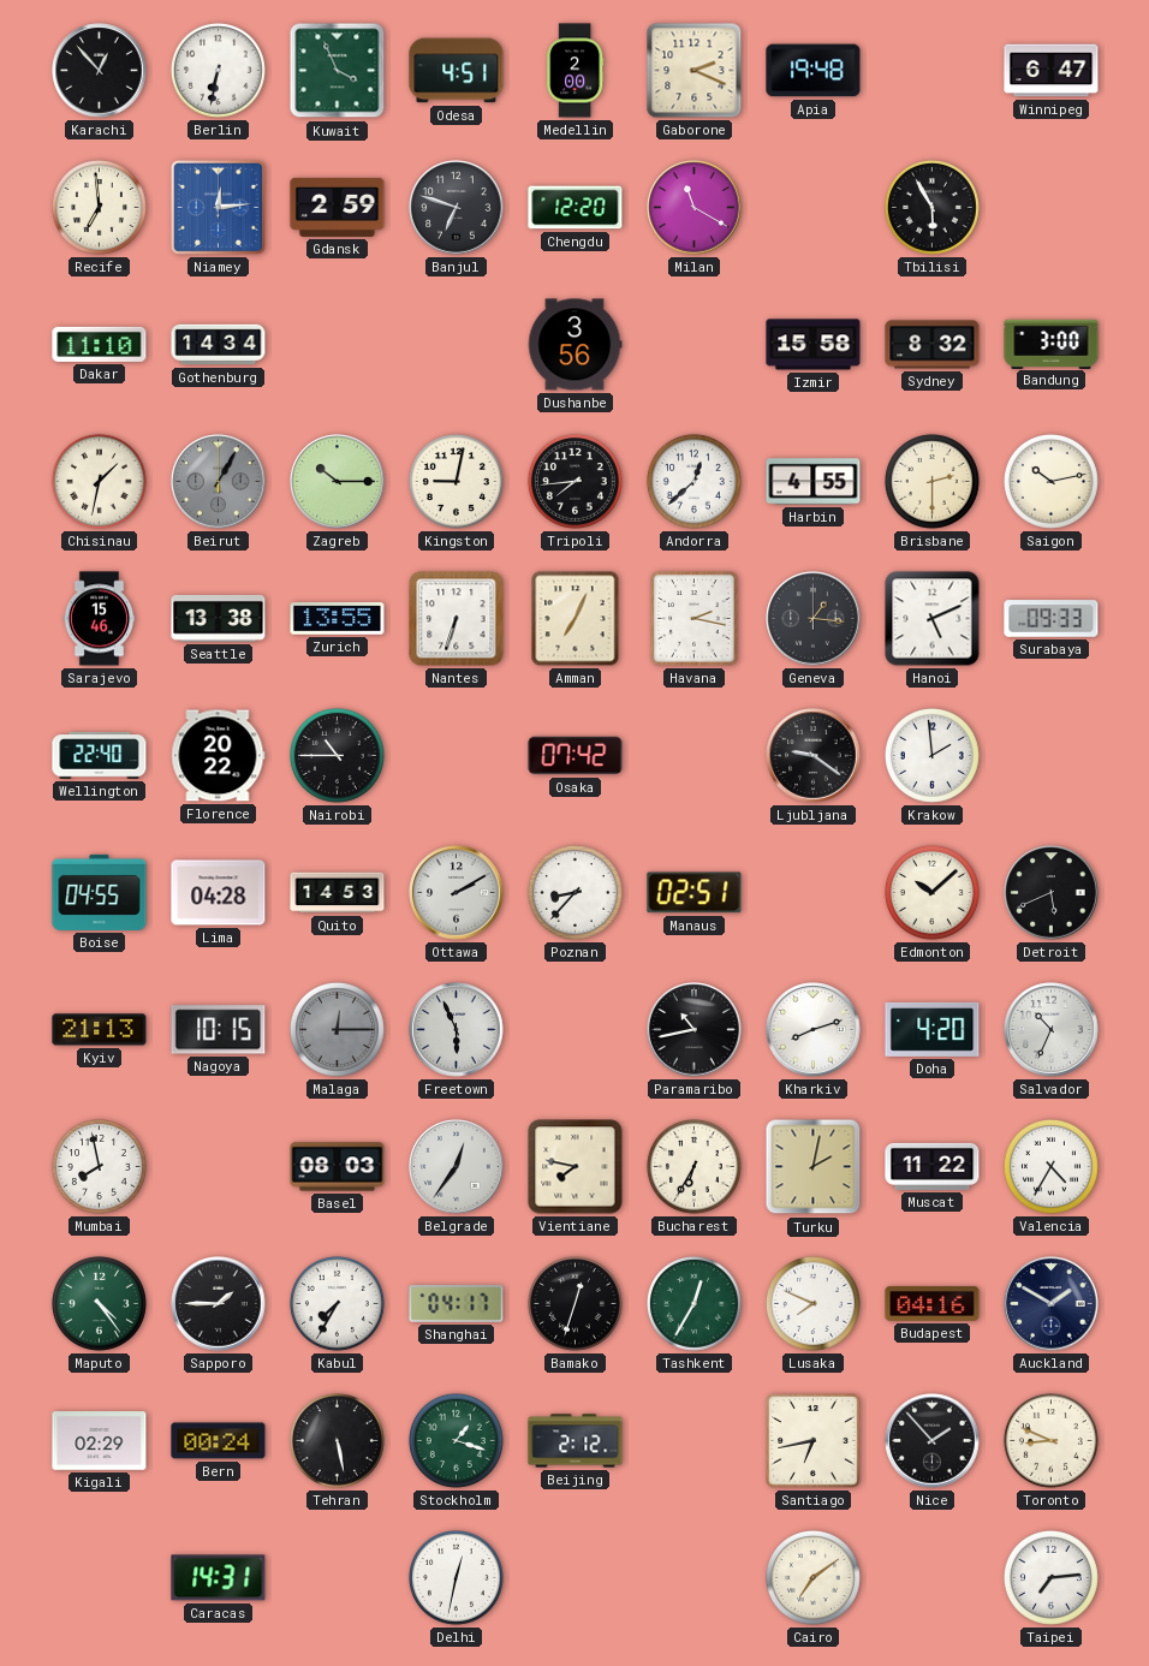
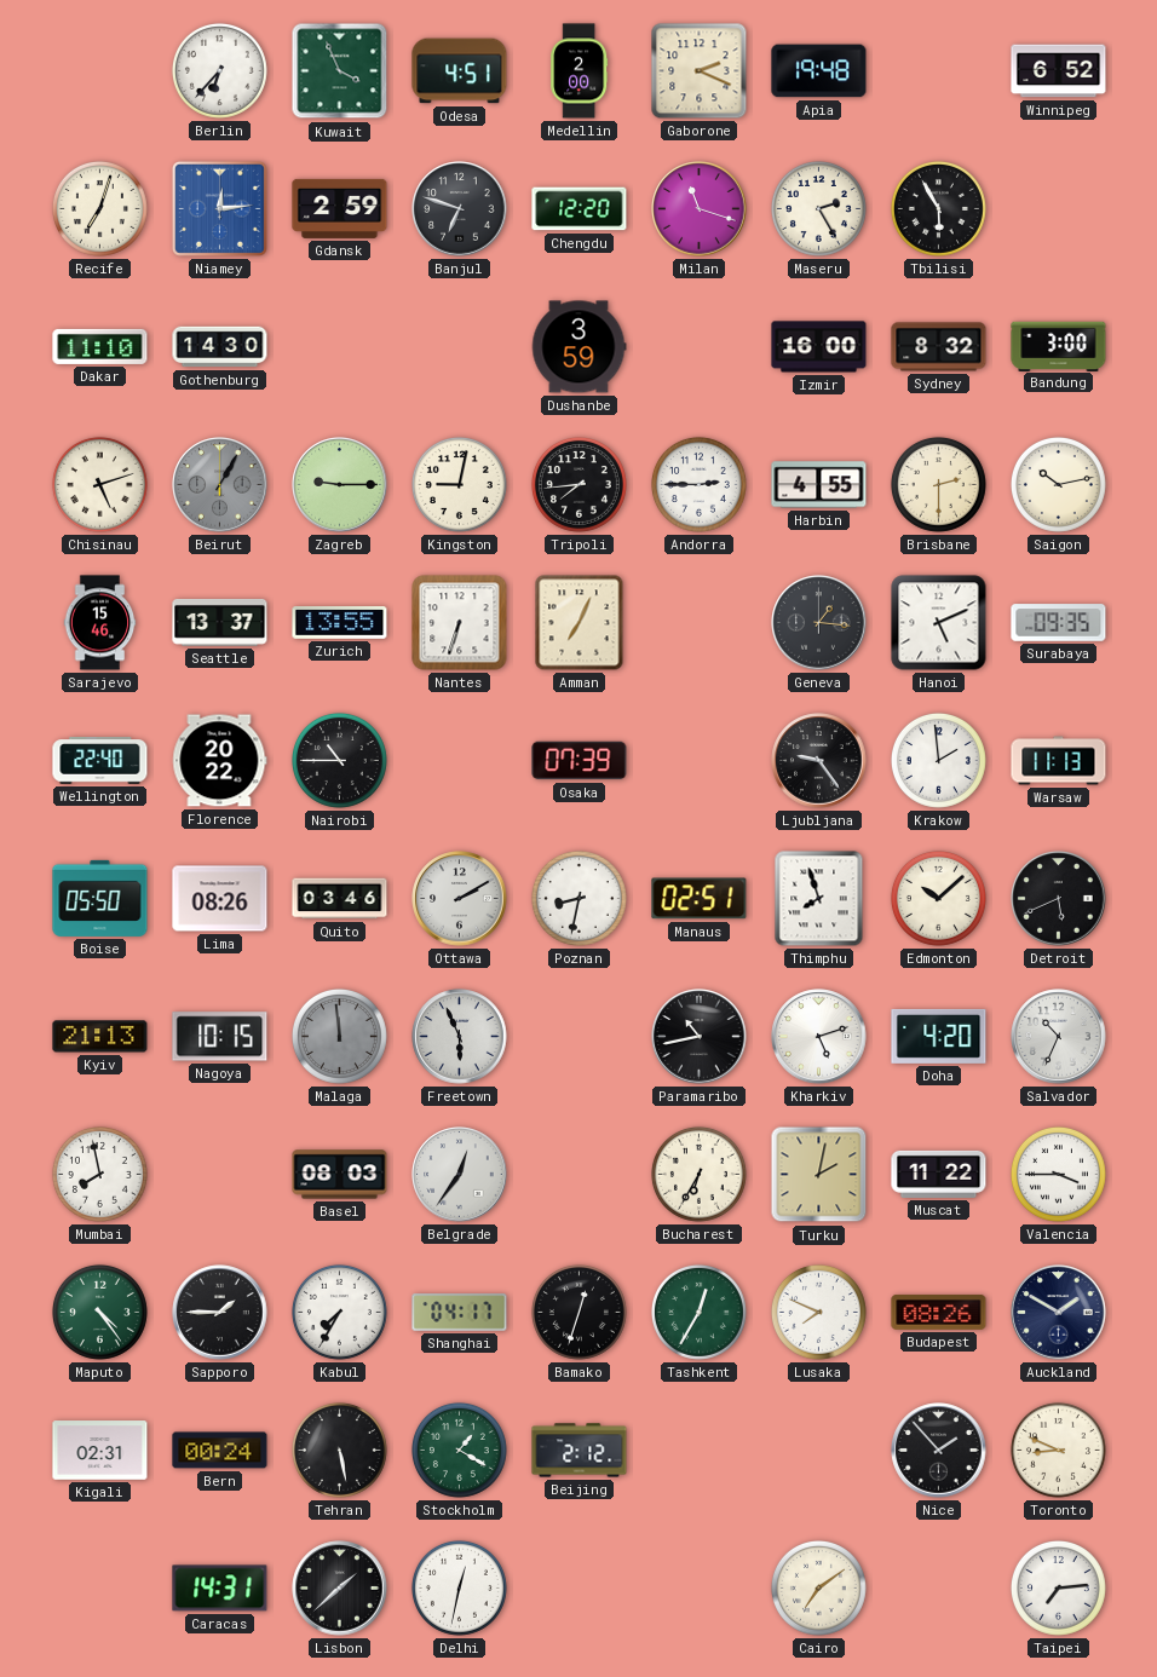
Karachi: 12:53 -> none
Berlin: 6:32 -> 6:37
Winnipeg: 6:47 -> 6:52
Recife: 6:59 -> 7:03
Milan: 11:20 -> 11:18
Maseru: none -> 2:25
Gothenburg: 14:34 -> 14:30
Dushanbe: 3:56 -> 3:59
Izmir: 15:58 -> 16:00
Chisinau: 1:32 -> 5:12
Zagreb: 10:15 -> 9:15
Andorra: 12:38 -> 2:45
Seattle: 13:38 -> 13:37
Havana: 2:17 -> none
Surabaya: 09:33 -> 09:35
Osaka: 07:42 -> 07:39
Ljubljana: 9:21 -> 9:24
Warsaw: none -> 11:13
Boise: 04:55 -> 05:50
Lima: 04:28 -> 08:26
Quito: 14:53 -> 03:46
Poznan: 8:37 -> 8:32
Thimphu: none -> 7:57
Malaga: 12:15 -> 11:59
Kharkiv: 8:12 -> 5:12
Vientiane: 7:47 -> none
Valencia: 4:35 -> 3:45
Budapest: 04:16 -> 08:26
Kigali: 02:29 -> 02:31
Stockholm: 1:18 -> 1:20
Santiago: 6:43 -> none
Lisbon: none -> 1:38
